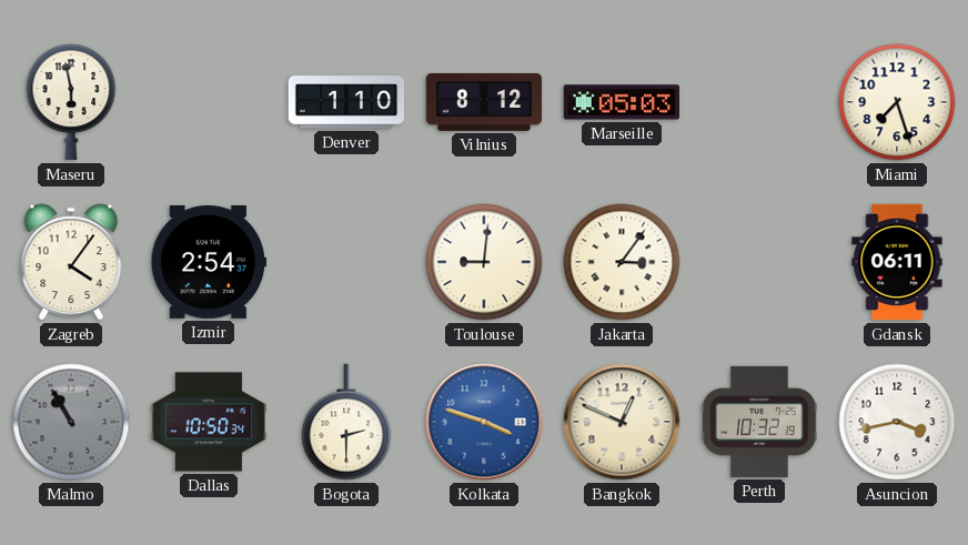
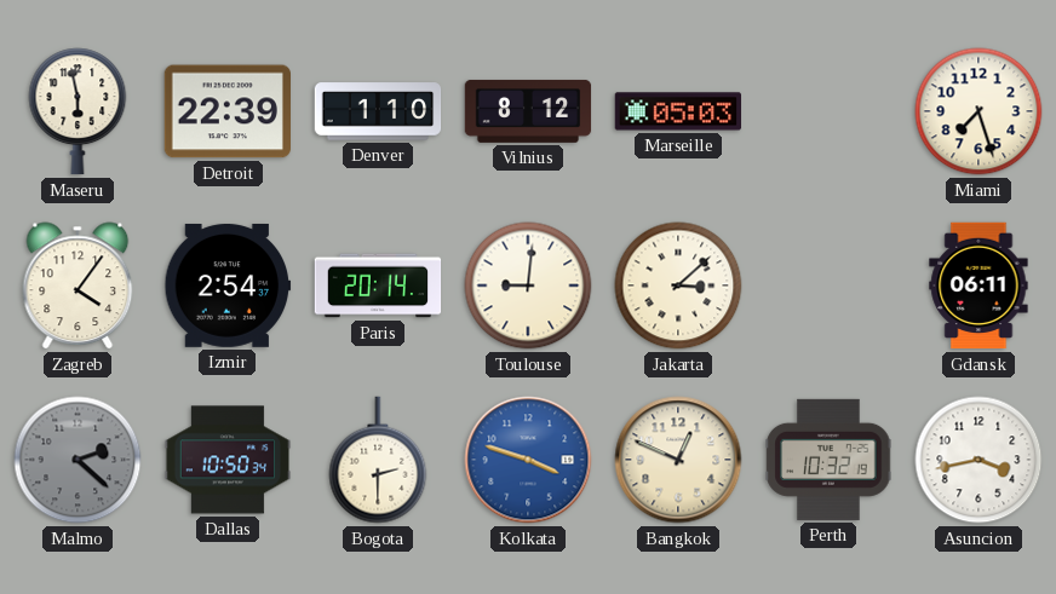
Detroit: none -> 22:39
Paris: none -> 20:14
Jakarta: 3:06 -> 3:08
Malmo: 10:55 -> 2:22
